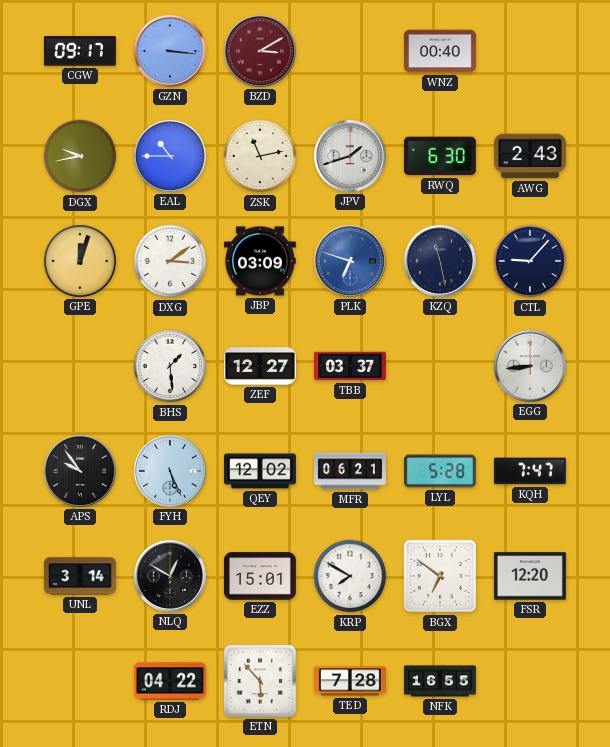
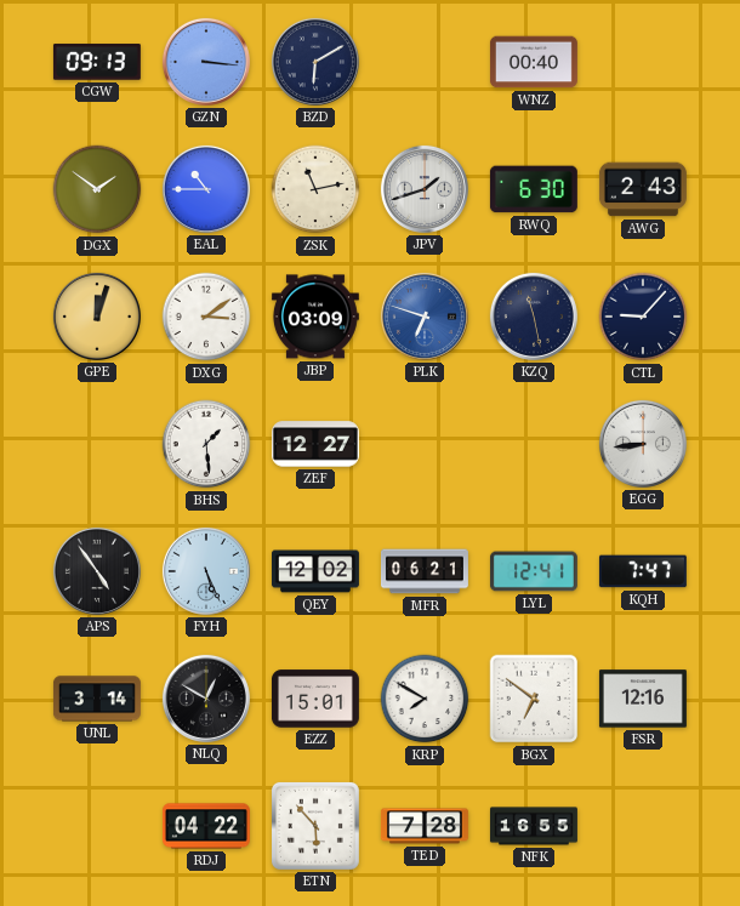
CGW: 09:17 -> 09:13
BZD: 3:10 -> 6:10
BZD dial: burgundy -> navy
DGX: 9:43 -> 1:51
TBB: 03:37 -> none
APS: 9:54 -> 4:54
LYL: 5:28 -> 12:41
FSR: 12:20 -> 12:16
